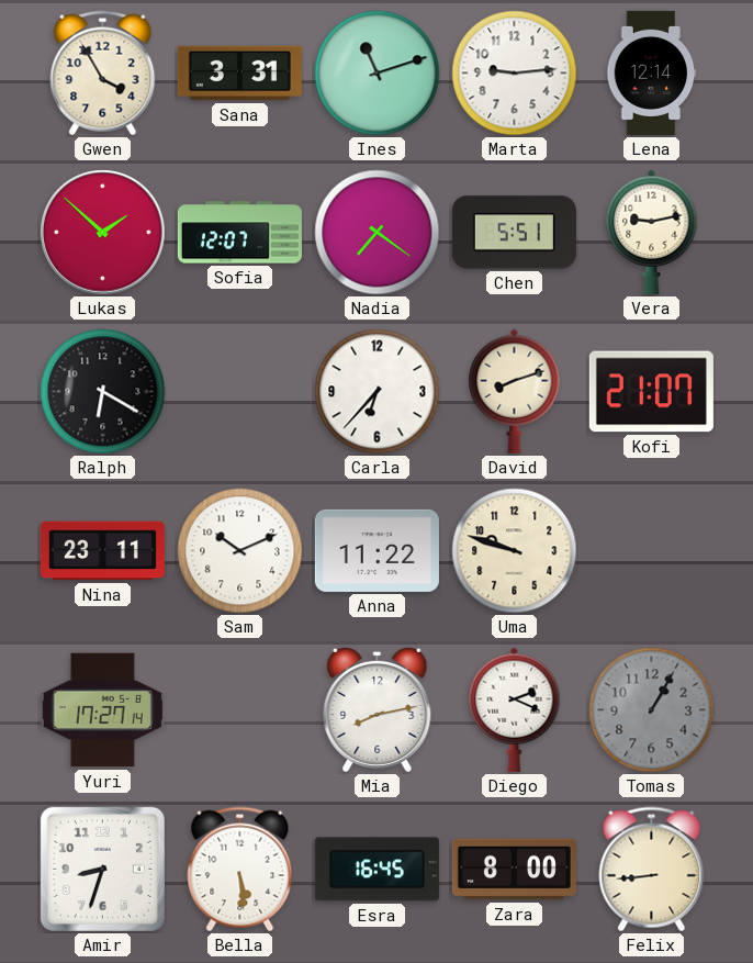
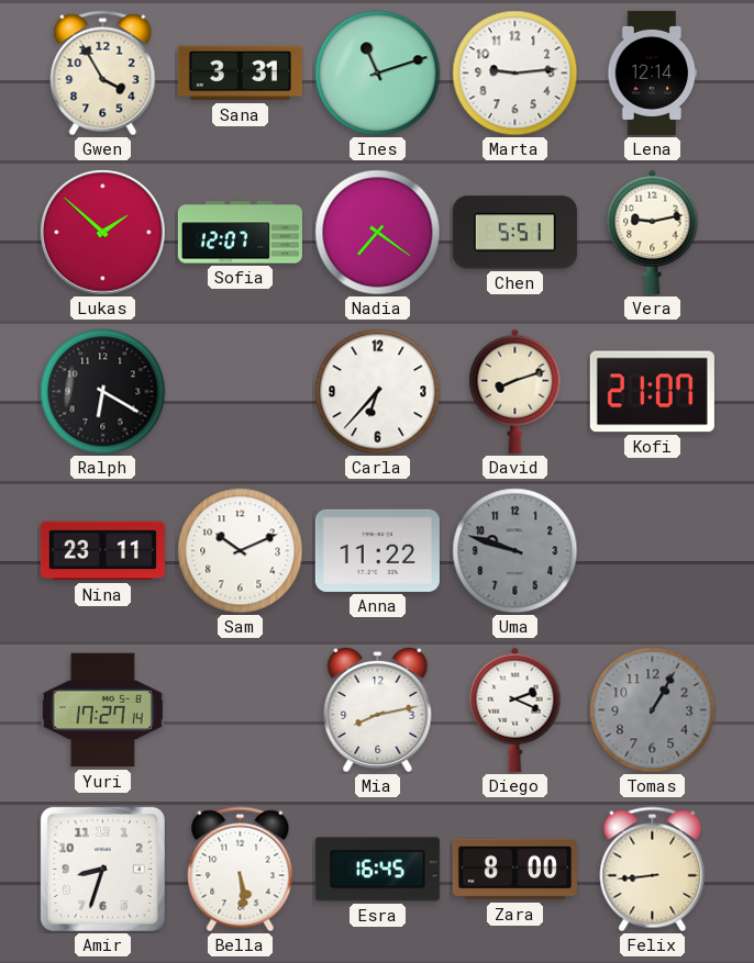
Uma dial: cream -> grey
